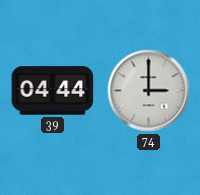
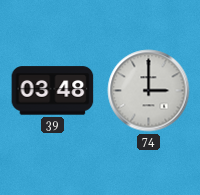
39: 04:44 -> 03:48
